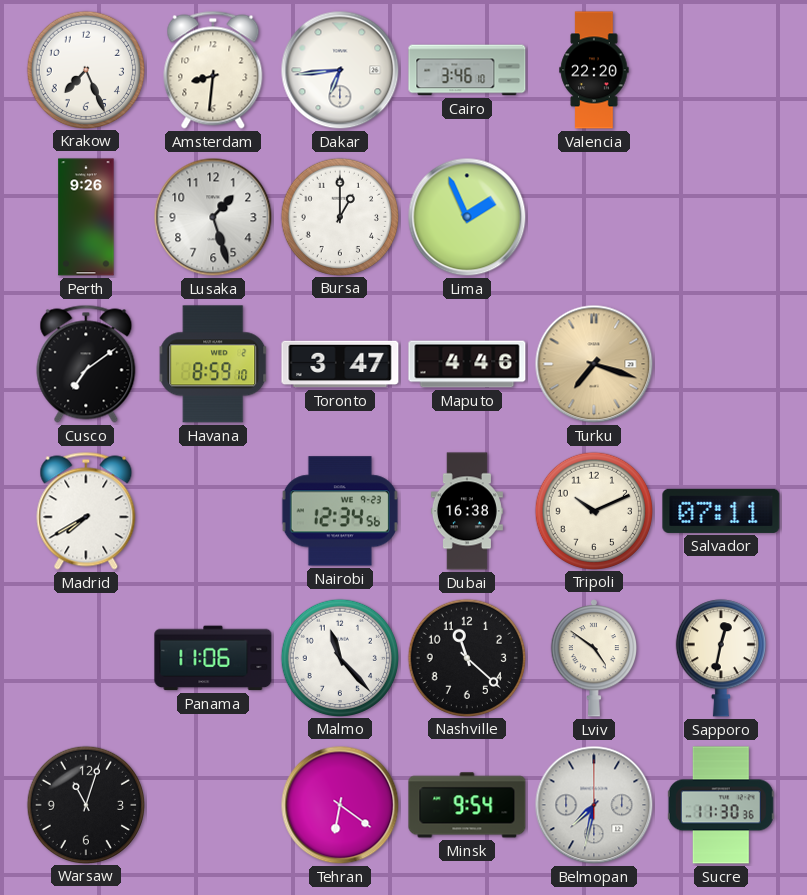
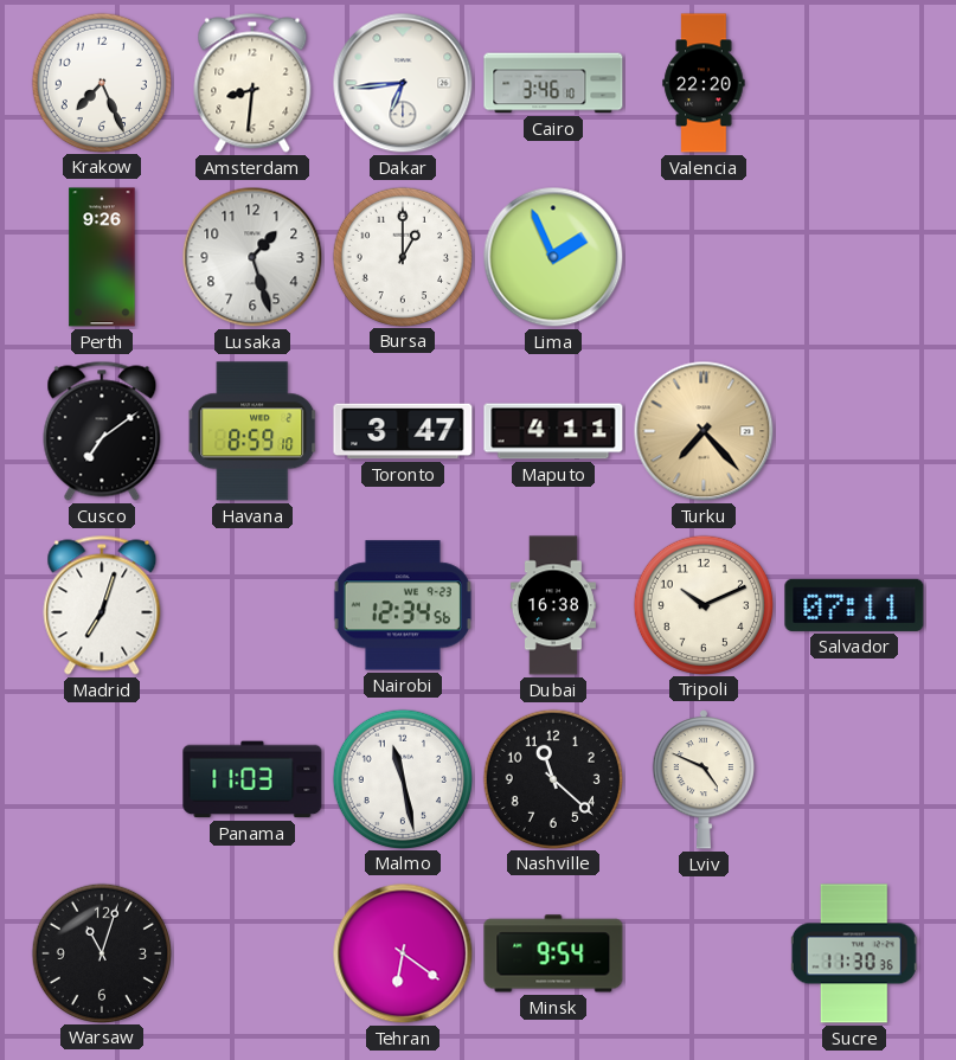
Maputo: 4:46 -> 4:11
Turku: 7:18 -> 7:23
Madrid: 7:40 -> 7:03
Panama: 11:06 -> 11:03
Malmo: 11:23 -> 11:28
Lviv: 4:51 -> 4:49
Sapporo: 12:32 -> none
Belmopan: 7:32 -> none
